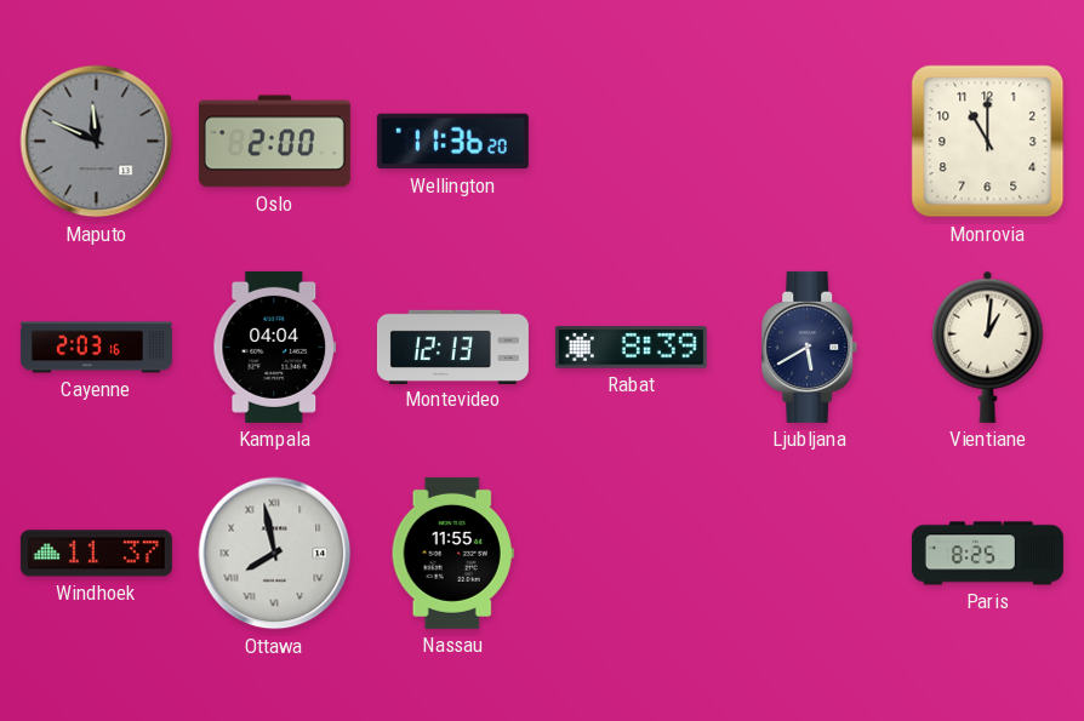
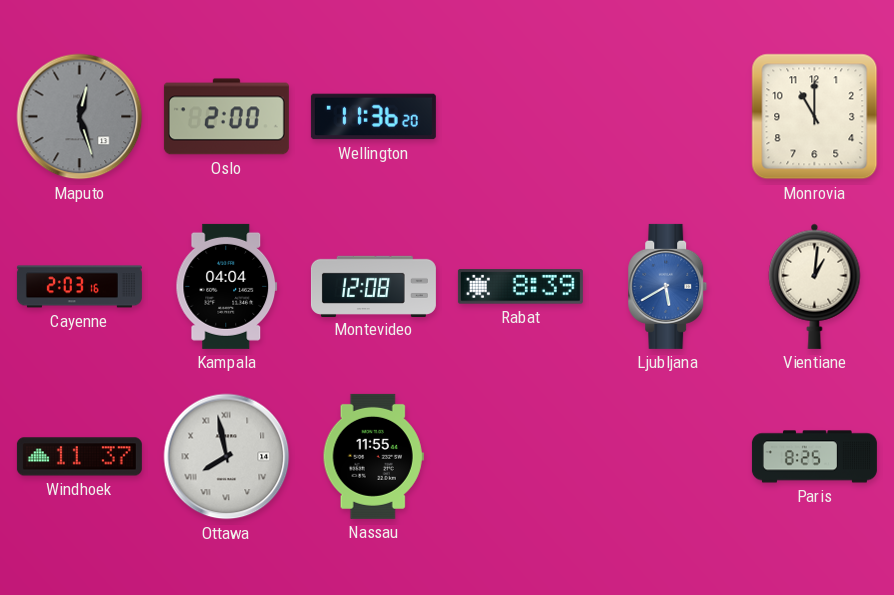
Maputo: 11:49 -> 12:27
Montevideo: 12:13 -> 12:08
Ljubljana dial: navy -> blue
